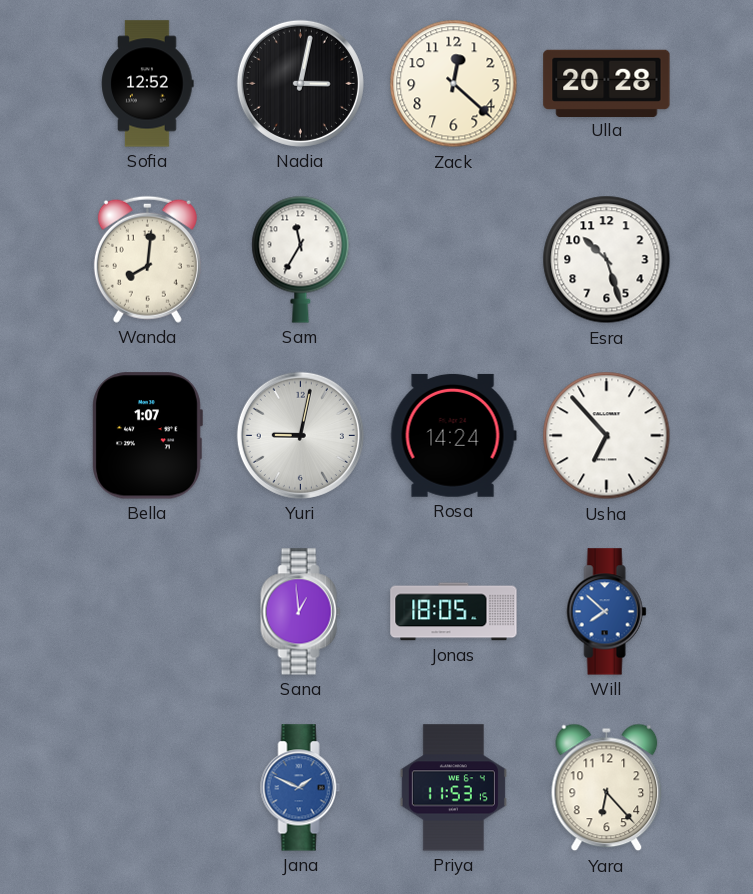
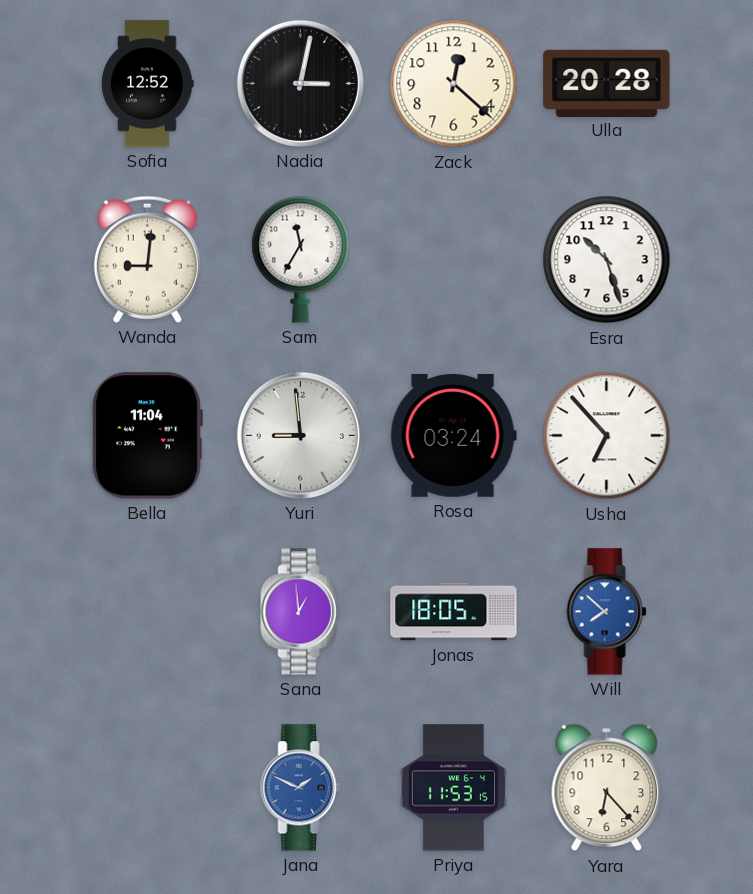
Wanda: 8:01 -> 9:01
Bella: 1:07 -> 11:04
Yuri: 9:02 -> 8:59
Rosa: 14:24 -> 03:24
